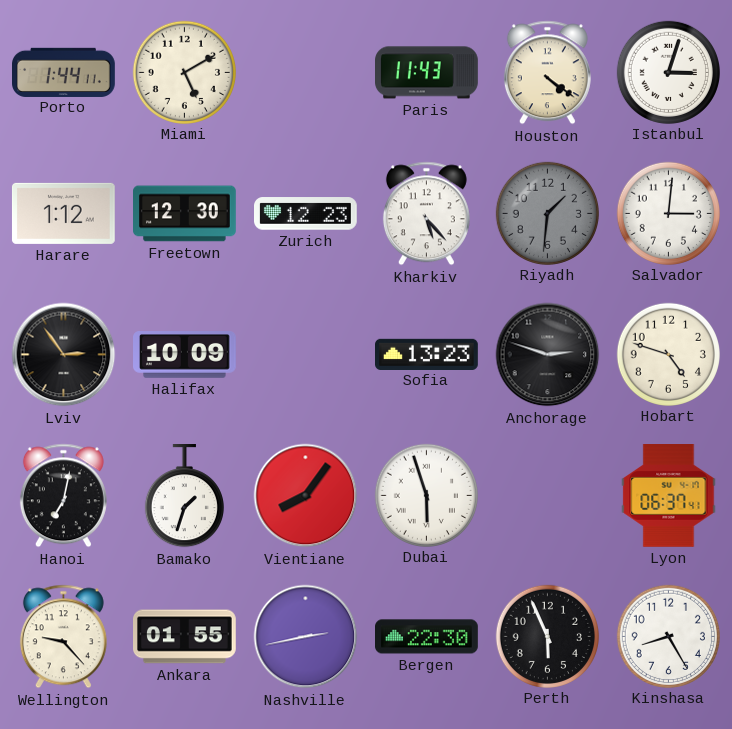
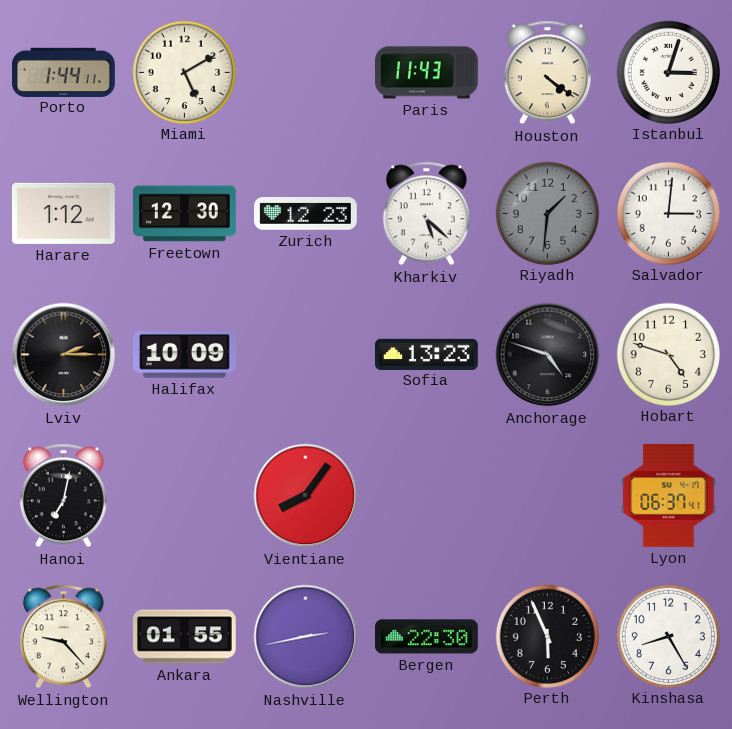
Kharkiv: 5:23 -> 5:22
Lviv: 2:54 -> 2:15
Anchorage: 2:48 -> 4:48
Bamako: 1:33 -> none
Dubai: 5:57 -> none
